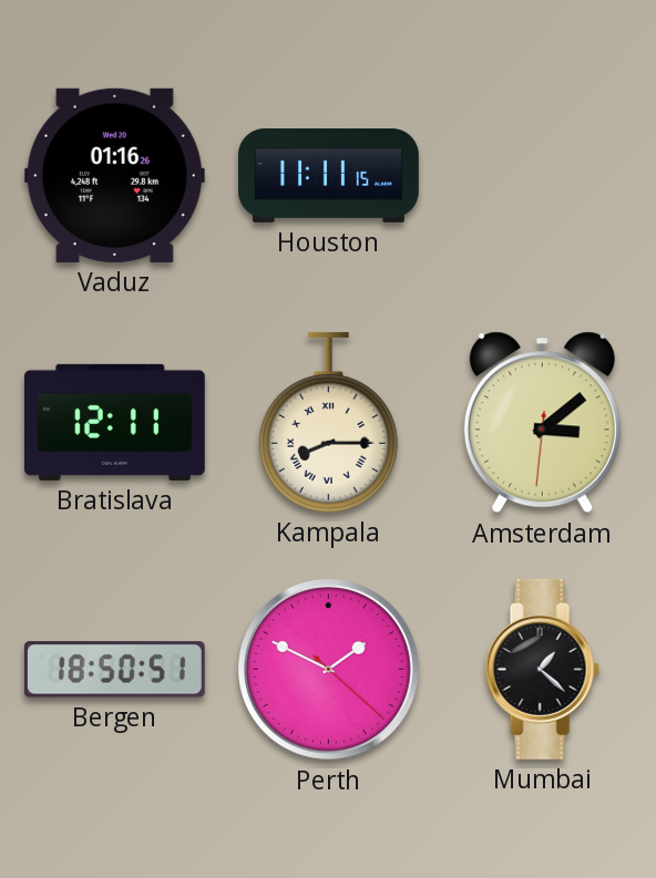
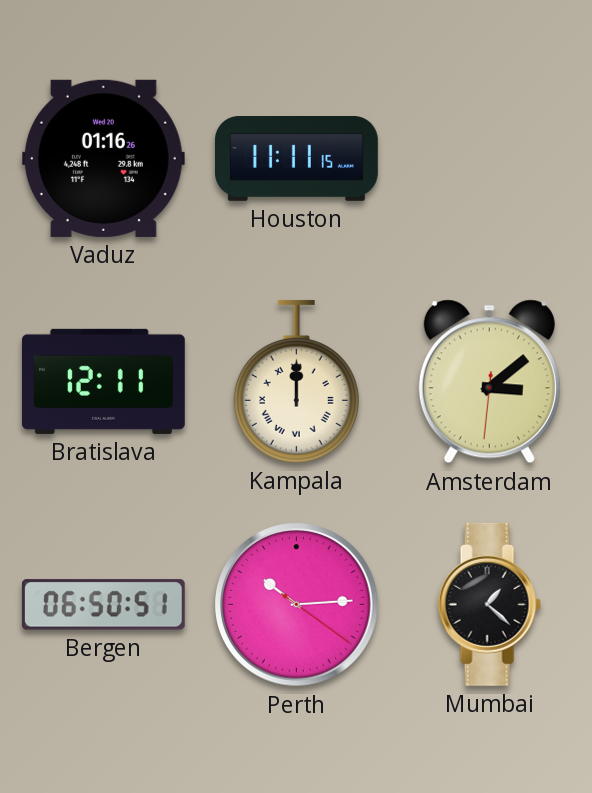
Kampala: 8:15 -> 12:00
Bergen: 18:50 -> 06:50
Perth: 1:49 -> 10:14
